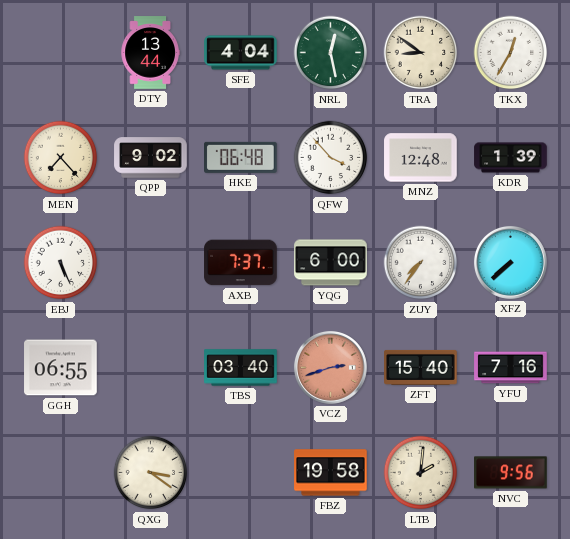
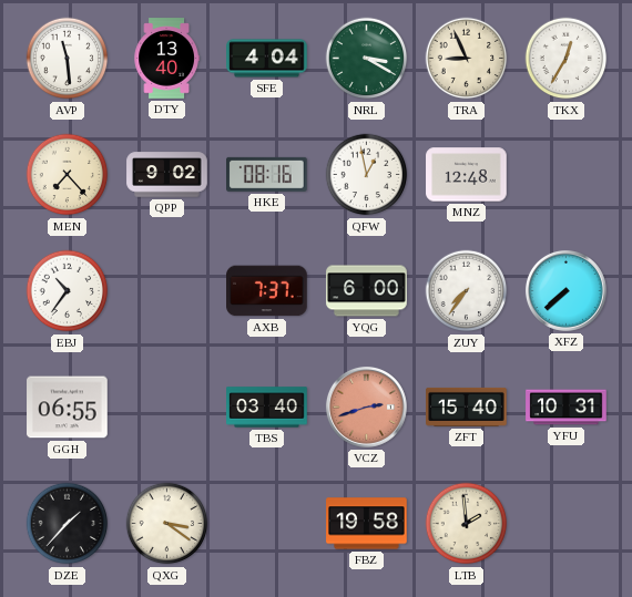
AVP: none -> 11:29
DTY: 13:44 -> 13:40
NRL: 12:28 -> 3:20
TRA: 8:51 -> 8:56
HKE: 06:48 -> 08:16
QFW: 3:53 -> 12:58
KDR: 1:39 -> none
EBJ: 5:26 -> 10:36
YFU: 7:16 -> 10:31
DZE: none -> 1:37
LTB: 2:01 -> 1:59
NVC: 9:56 -> none
